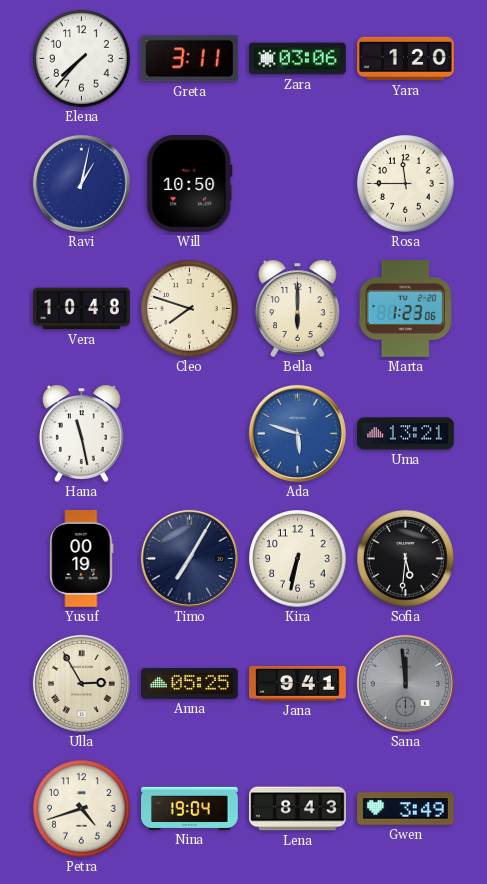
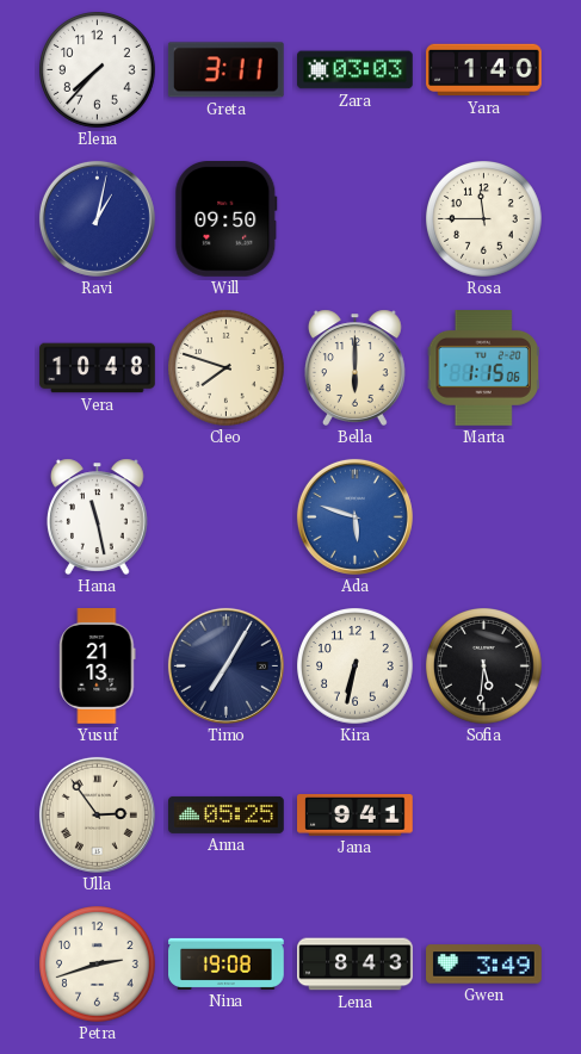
Zara: 03:06 -> 03:03
Yara: 1:20 -> 1:40
Will: 10:50 -> 09:50
Marta: 1:23 -> 1:15
Uma: 13:21 -> none
Yusuf: 00:19 -> 21:13
Ulla: 2:55 -> 2:54
Sana: 11:59 -> none
Petra: 4:42 -> 2:42
Nina: 19:04 -> 19:08
